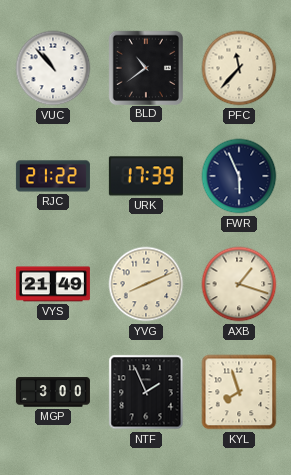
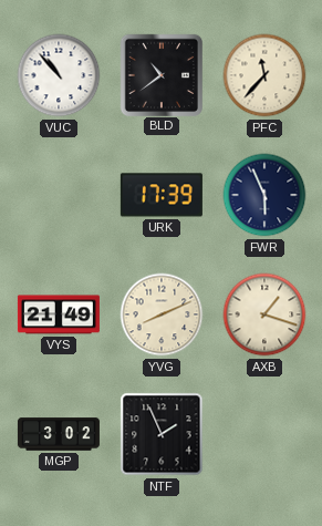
RJC: 21:22 -> none
MGP: 3:00 -> 3:02
KYL: 7:57 -> none
